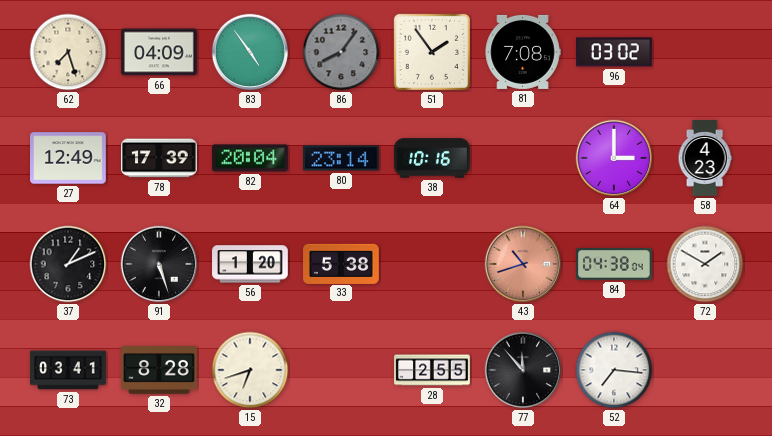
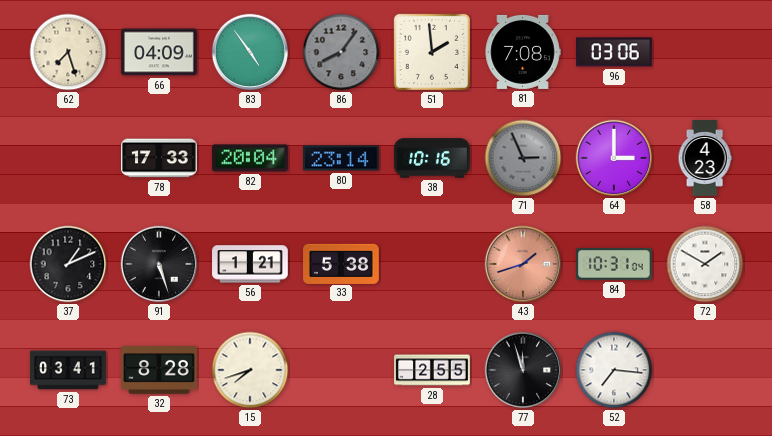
51: 1:54 -> 1:59
96: 03:02 -> 03:06
27: 12:49 -> none
78: 17:39 -> 17:33
71: none -> 2:56
56: 1:20 -> 1:21
43: 10:42 -> 1:42
84: 04:38 -> 10:31
15: 6:42 -> 7:42
77: 11:53 -> 11:57
